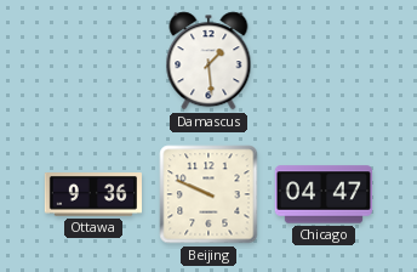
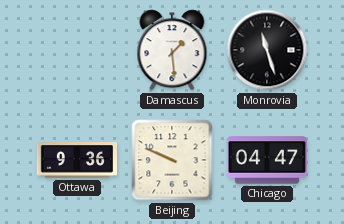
Monrovia: none -> 11:27
